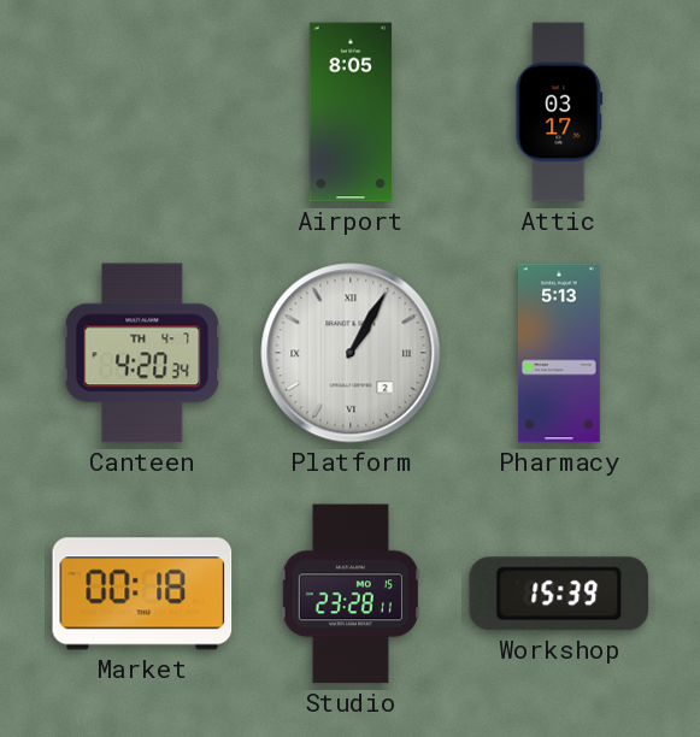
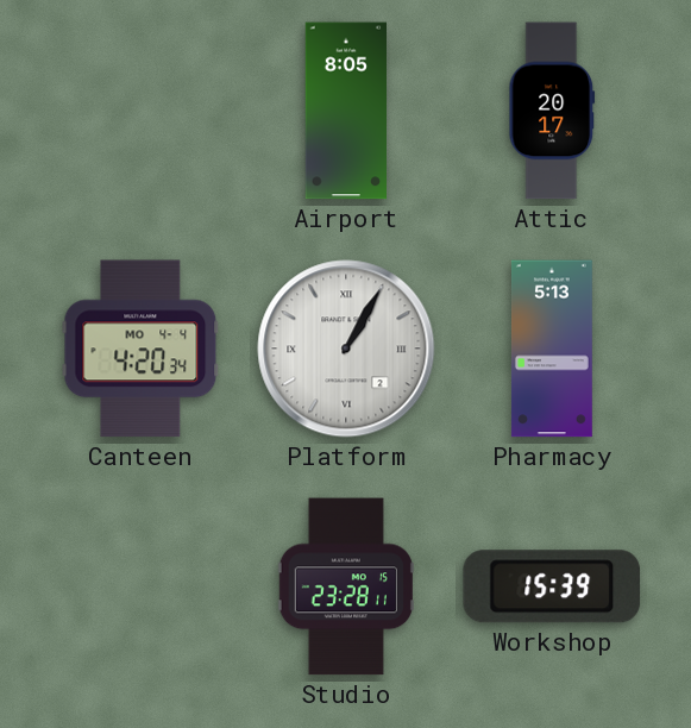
Attic: 03:17 -> 20:17
Canteen date: TH 4-7 -> MO 4-4
Market: 00:18 -> none
